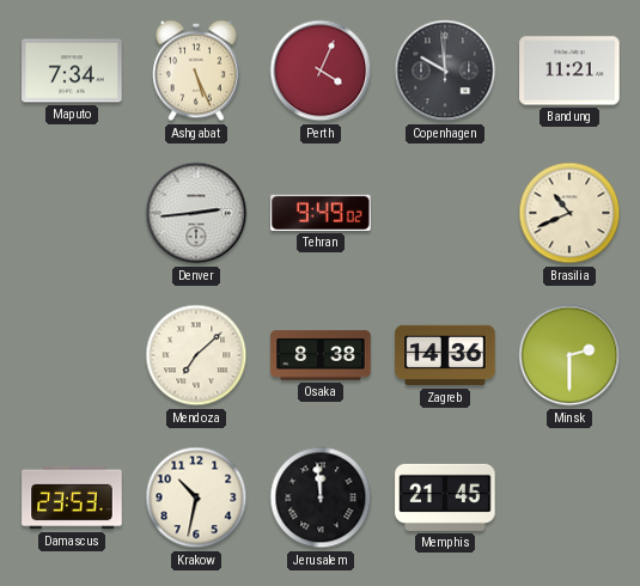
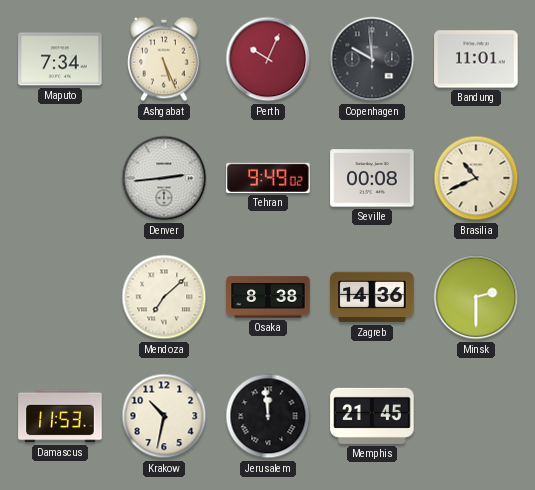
Perth: 4:04 -> 10:04
Bandung: 11:21 -> 11:01
Seville: none -> 00:08
Damascus: 23:53 -> 11:53
